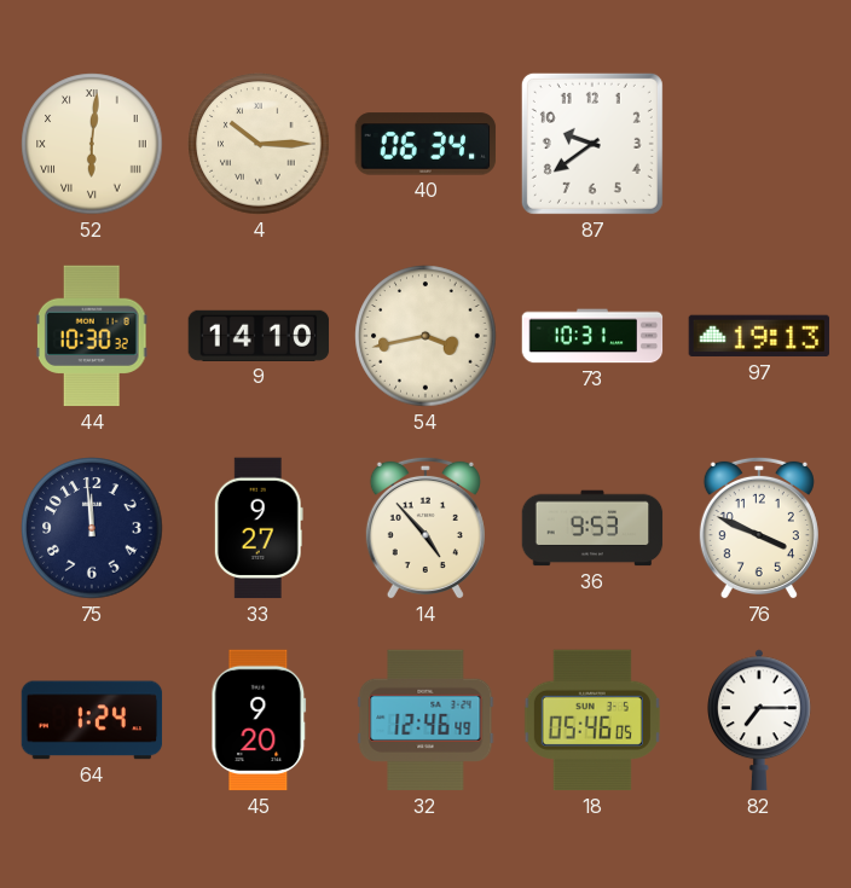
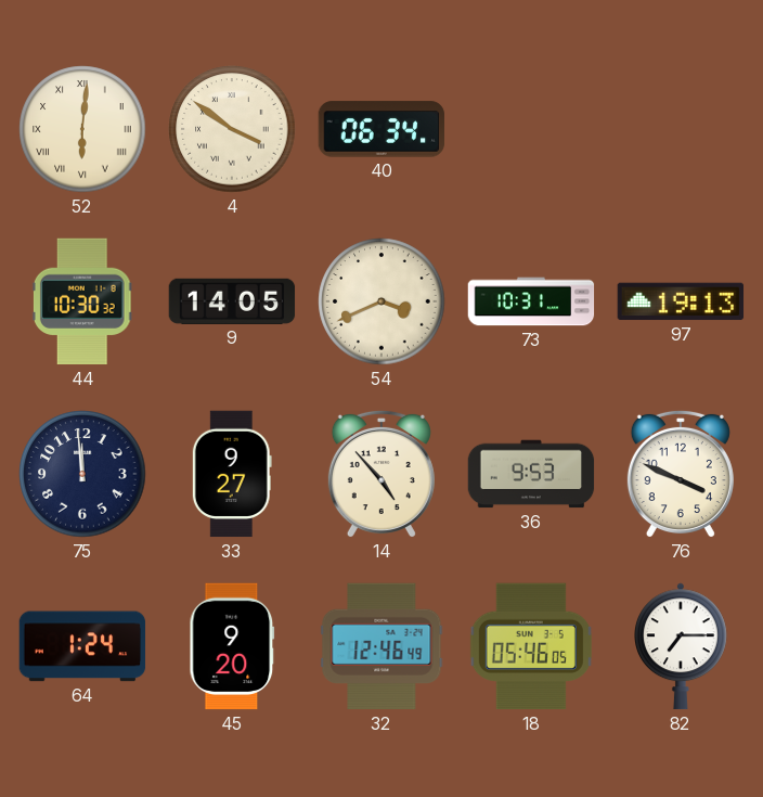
4: 10:15 -> 3:51
87: 9:39 -> none
9: 14:10 -> 14:05
54: 3:43 -> 3:41
